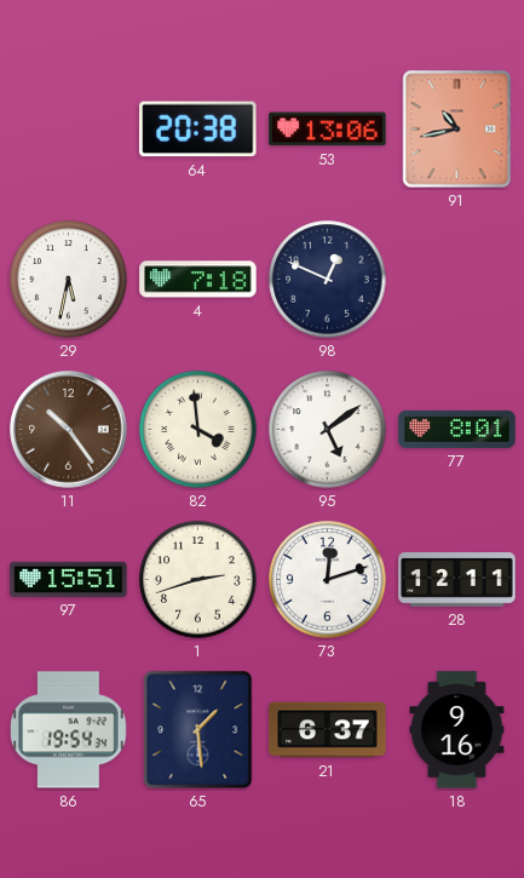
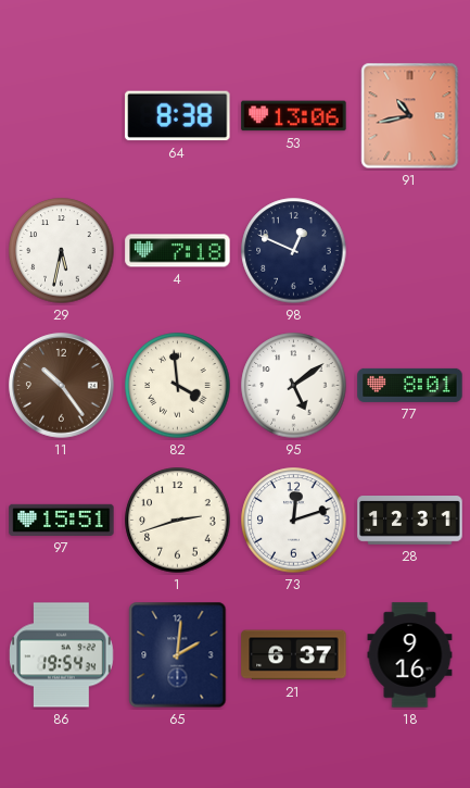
64: 20:38 -> 8:38
28: 12:11 -> 12:31
65: 1:29 -> 2:01
